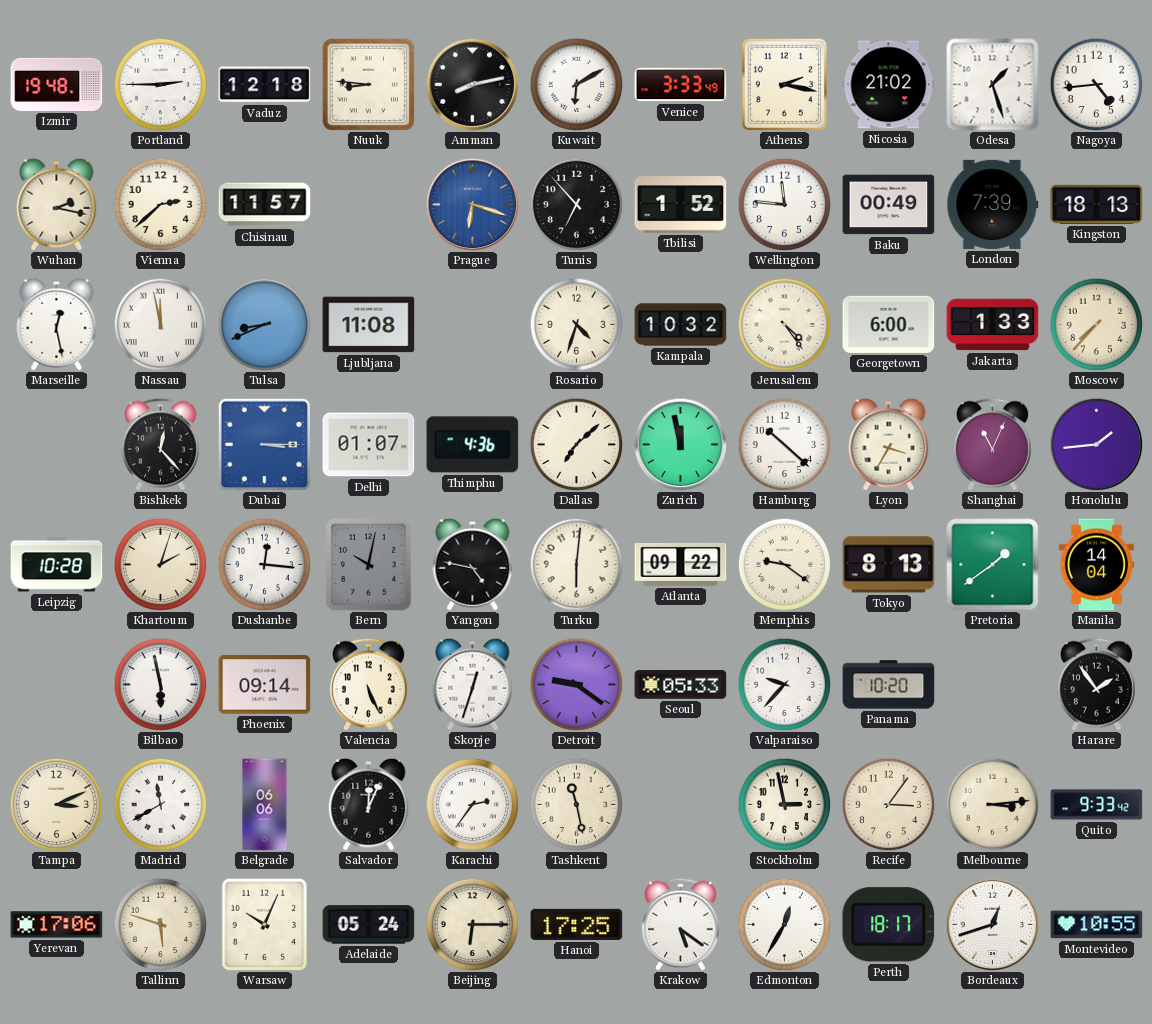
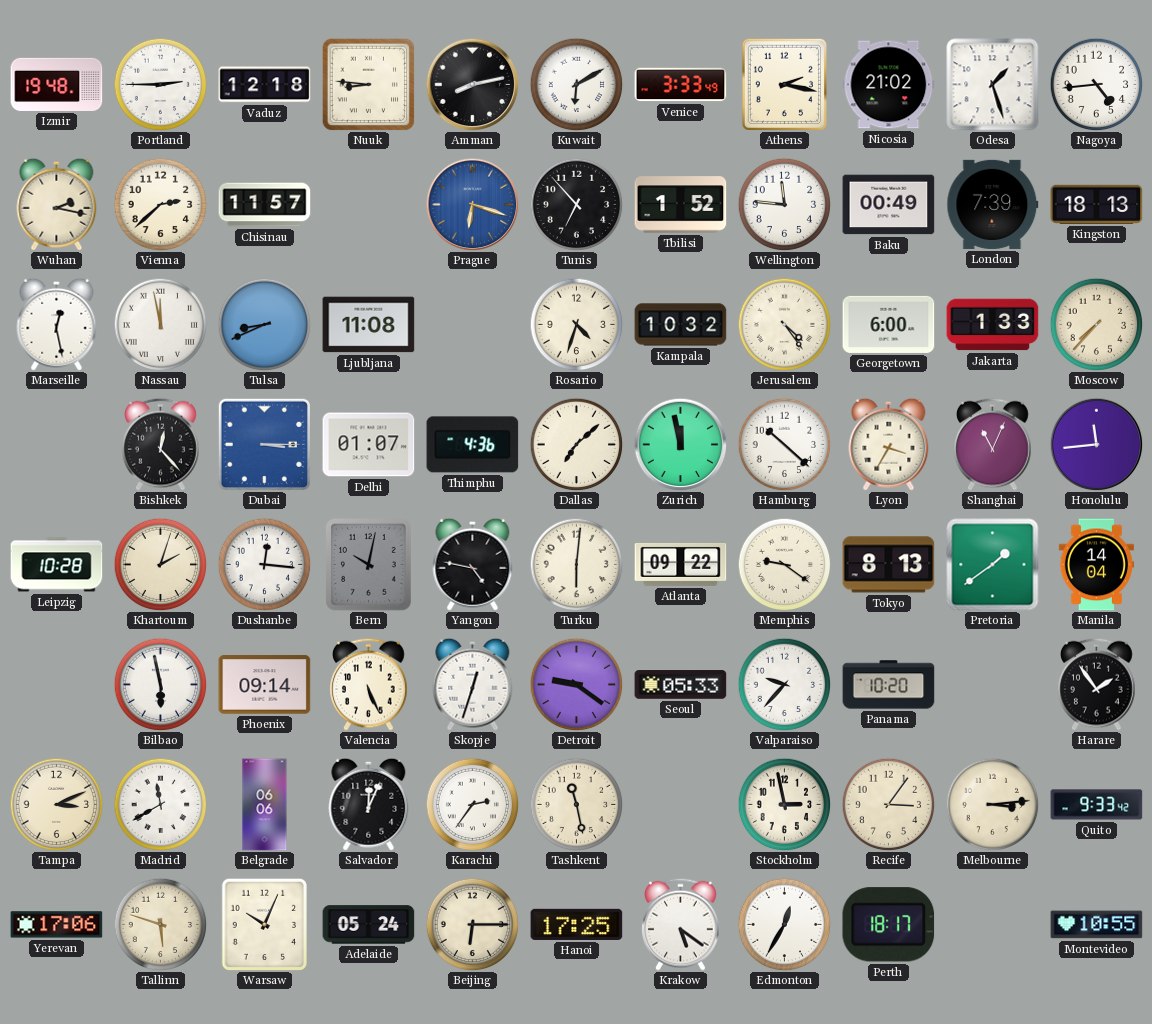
Honolulu: 1:44 -> 11:44
Bordeaux: 12:42 -> none
